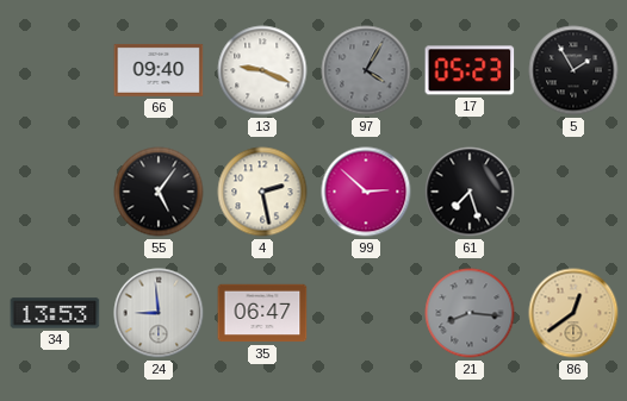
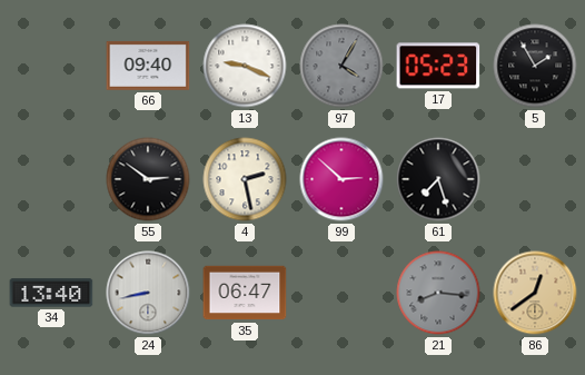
55: 5:06 -> 2:51
34: 13:53 -> 13:40
24: 8:59 -> 8:43
